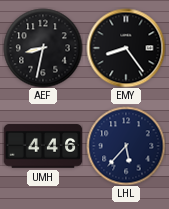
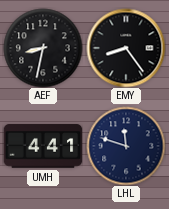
UMH: 4:46 -> 4:41
LHL: 5:37 -> 11:48
